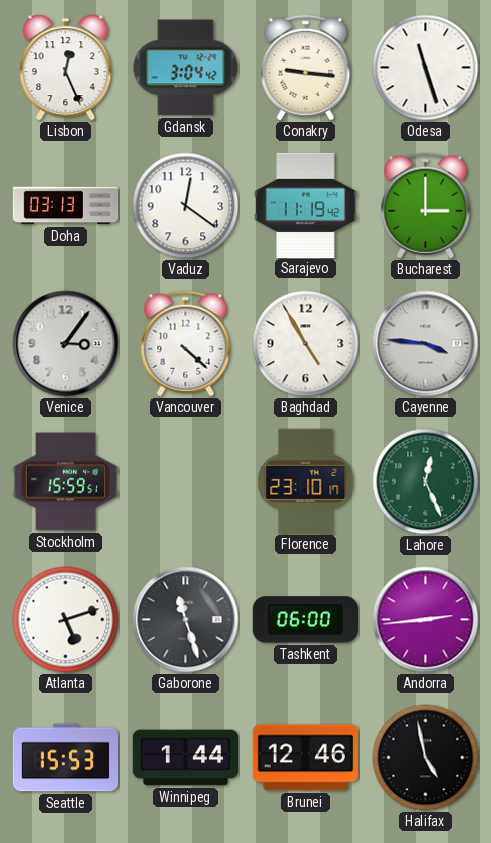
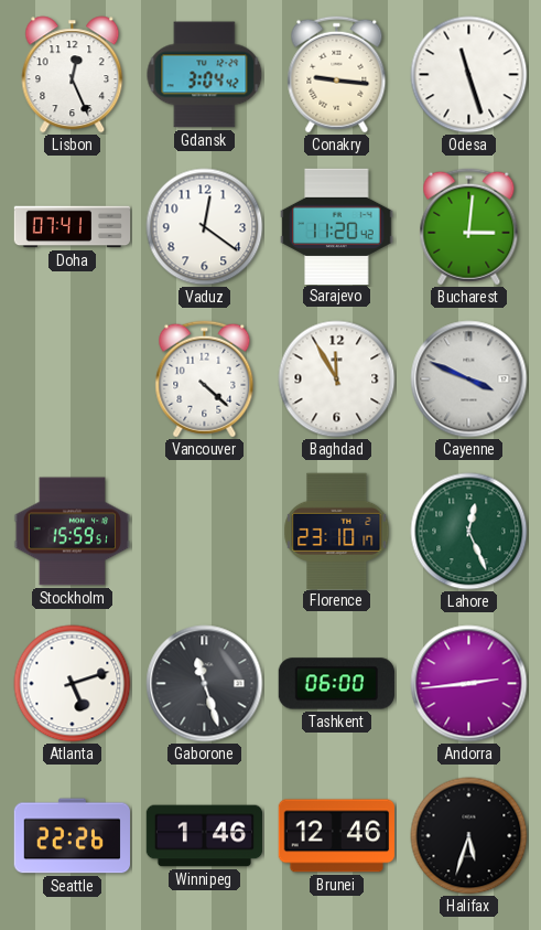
Doha: 03:13 -> 07:41
Sarajevo: 11:19 -> 11:20
Bucharest: 3:00 -> 3:01
Venice: 3:06 -> none
Baghdad: 4:55 -> 11:55
Cayenne: 3:46 -> 3:49
Seattle: 15:53 -> 22:26
Winnipeg: 1:44 -> 1:46
Halifax: 4:58 -> 5:33
